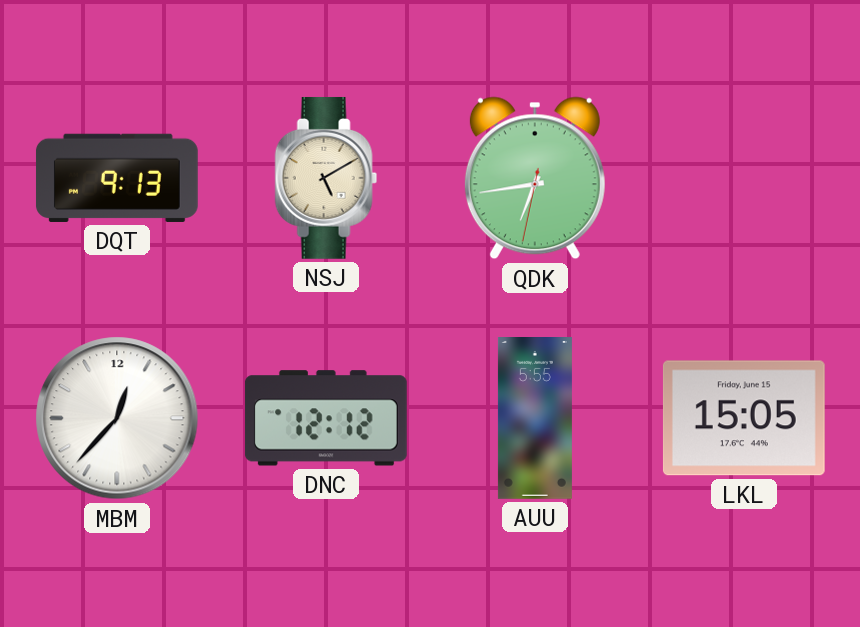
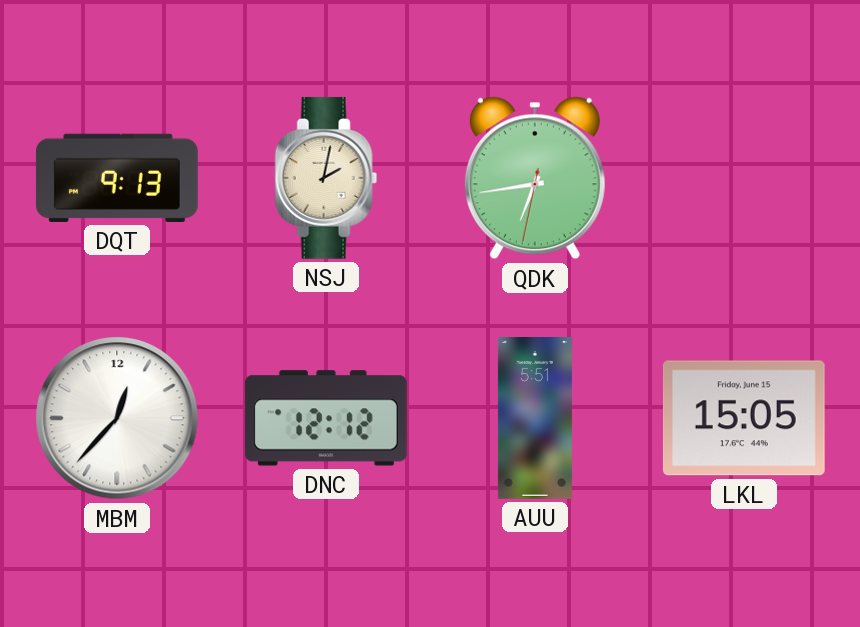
NSJ: 5:10 -> 2:02
AUU: 5:55 -> 5:51
